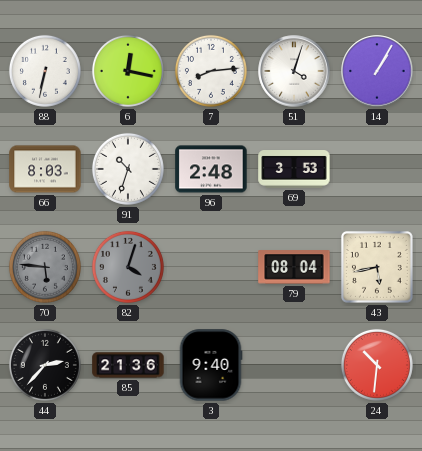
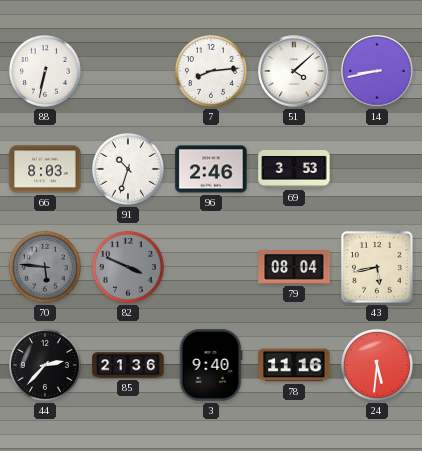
6: 12:17 -> none
51: 4:03 -> 4:08
14: 1:05 -> 8:43
96: 2:48 -> 2:46
82: 4:03 -> 3:49
78: none -> 11:16
24: 10:31 -> 5:31
